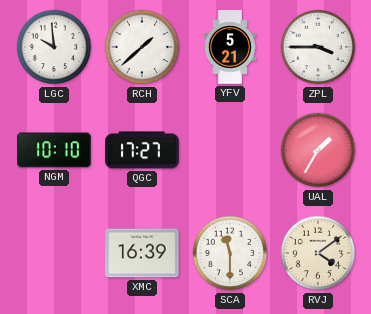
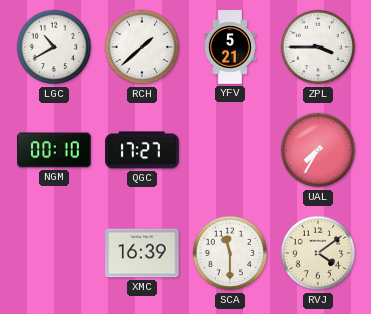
LGC: 9:59 -> 10:40
NGM: 10:10 -> 00:10
UAL: 1:35 -> 7:35
